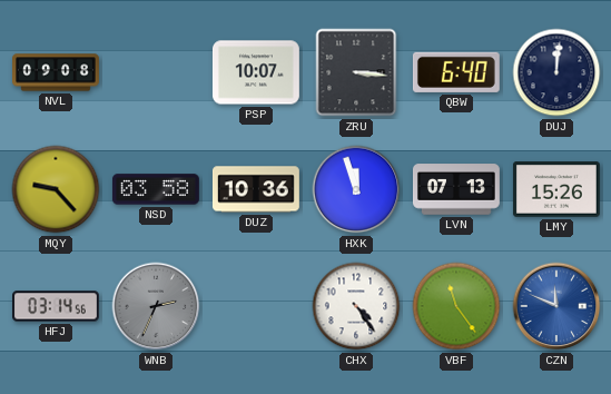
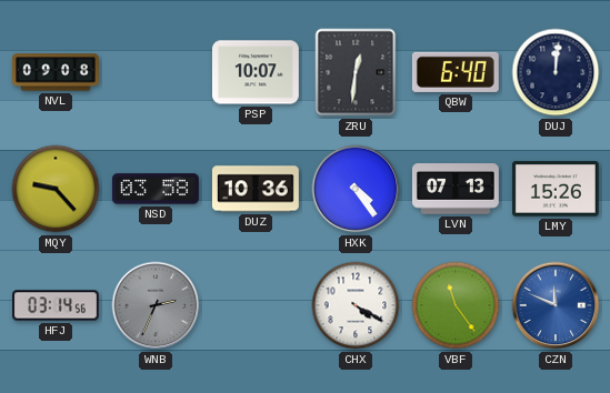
ZRU: 3:16 -> 12:31
HXK: 11:57 -> 4:24
CHX: 4:24 -> 4:20
